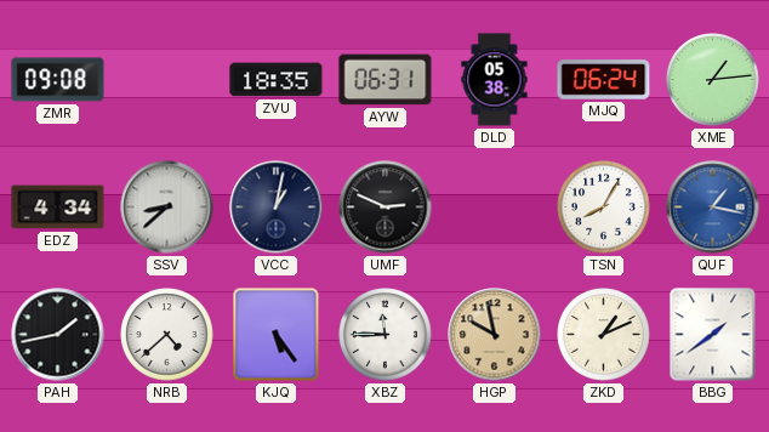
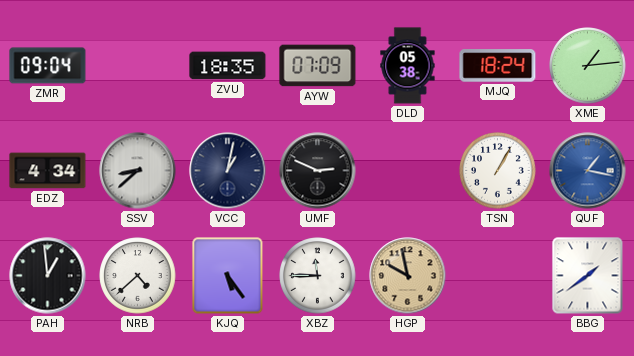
ZMR: 09:08 -> 09:04
AYW: 06:31 -> 07:09
MJQ: 06:24 -> 18:24
TSN: 8:05 -> 1:05
PAH: 1:43 -> 12:59
ZKD: 1:11 -> none
